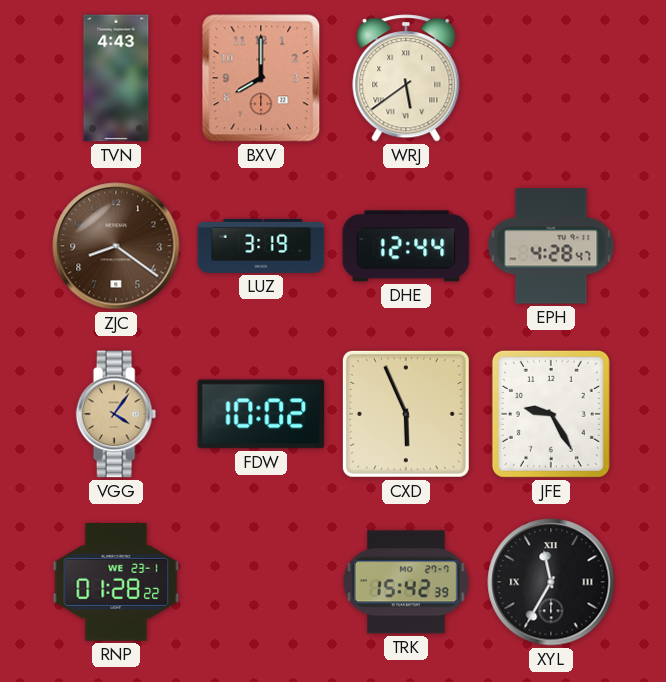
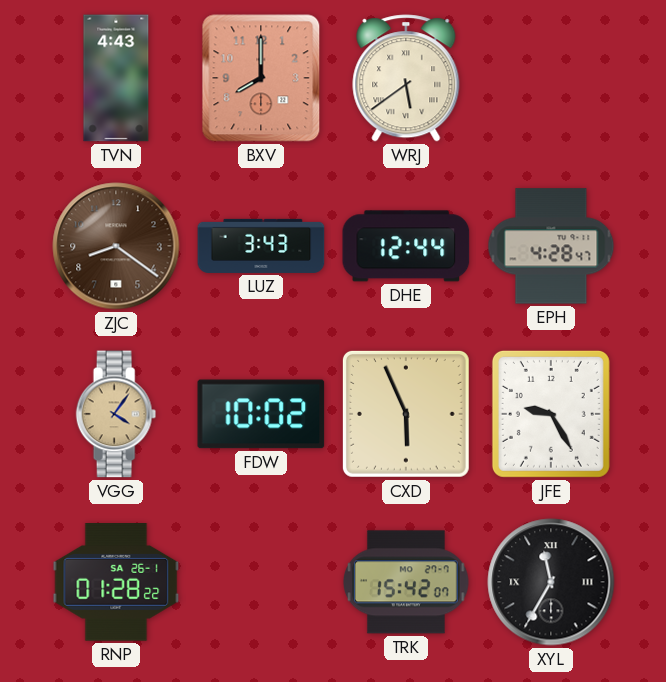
LUZ: 3:19 -> 3:43
RNP date: WE 23-1 -> SA 26-1
TRK: 15:42:39 -> 15:42:07
